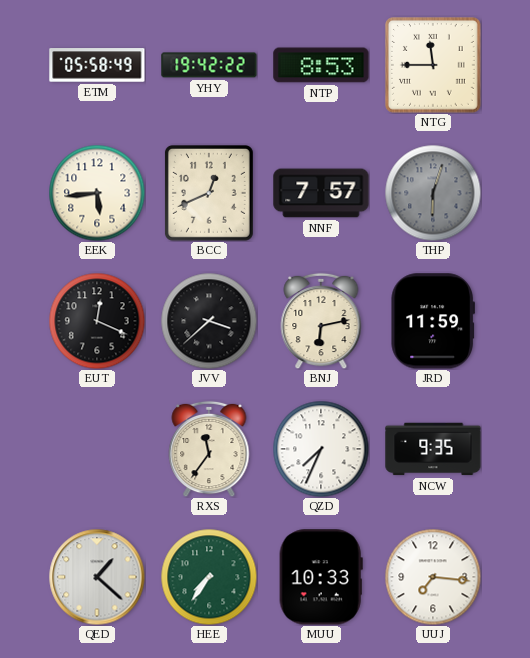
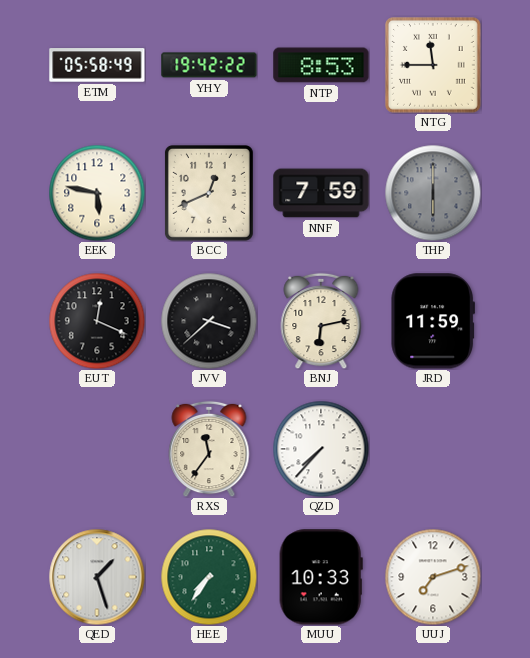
EEK: 5:44 -> 5:47
NNF: 7:57 -> 7:59
THP: 6:03 -> 6:00
QZD: 7:34 -> 7:37
NCW: 9:35 -> none
QED: 1:22 -> 1:27
UUJ: 7:16 -> 7:12
